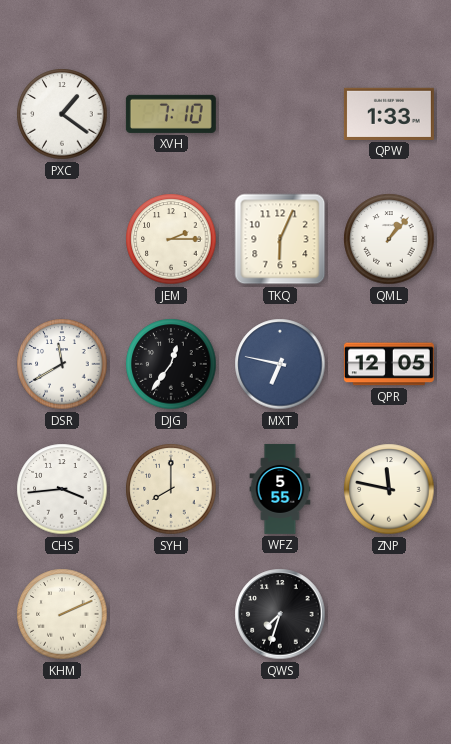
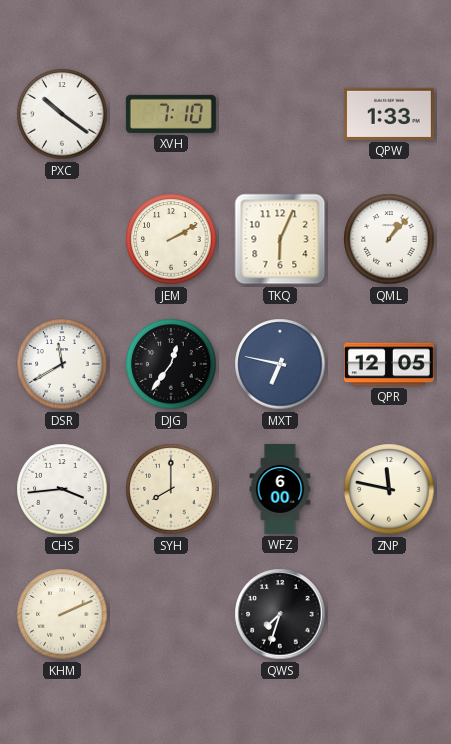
PXC: 1:21 -> 10:21
JEM: 2:15 -> 2:10
WFZ: 5:55 -> 6:00
